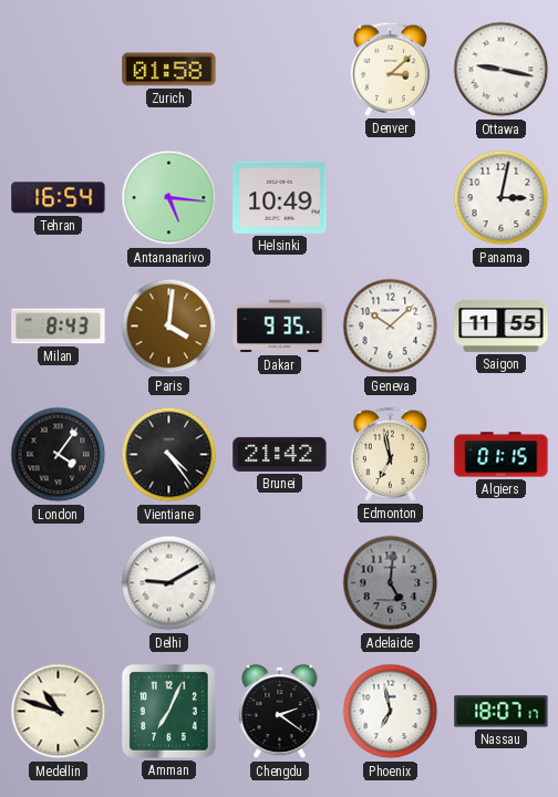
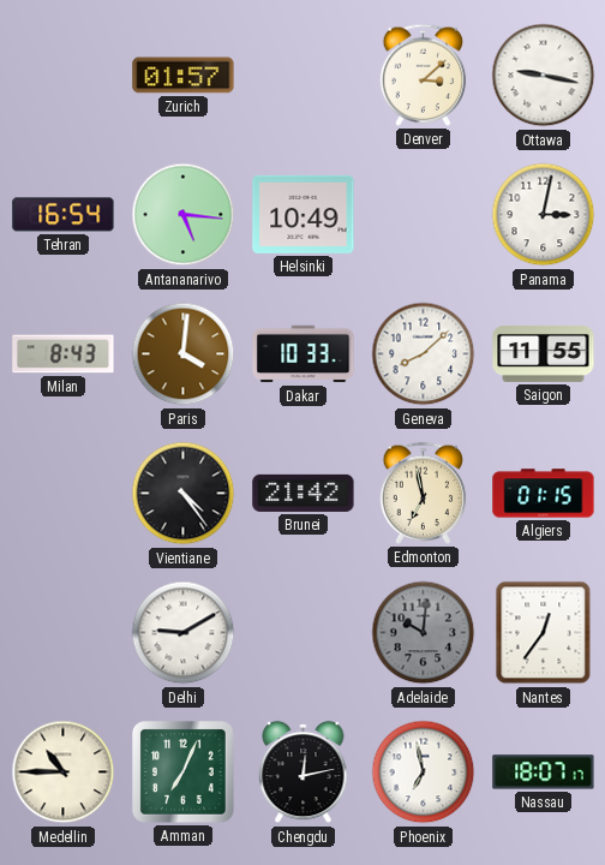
Zurich: 01:58 -> 01:57
Dakar: 9:35 -> 10:33
Geneva: 10:08 -> 8:08
London: 4:06 -> none
Adelaide: 5:01 -> 10:01
Nantes: none -> 12:36
Medellin: 10:48 -> 10:45
Chengdu: 2:21 -> 12:13
